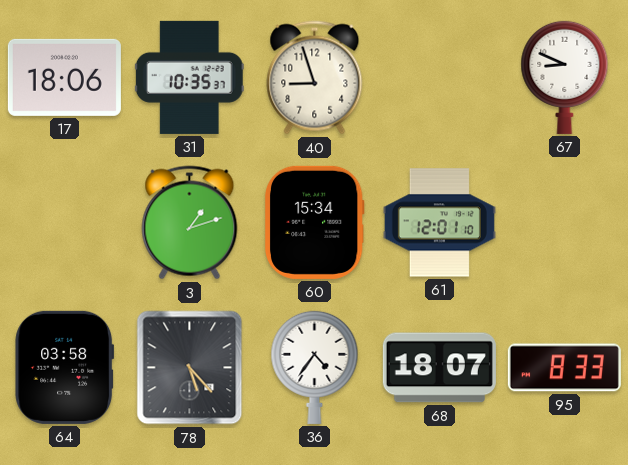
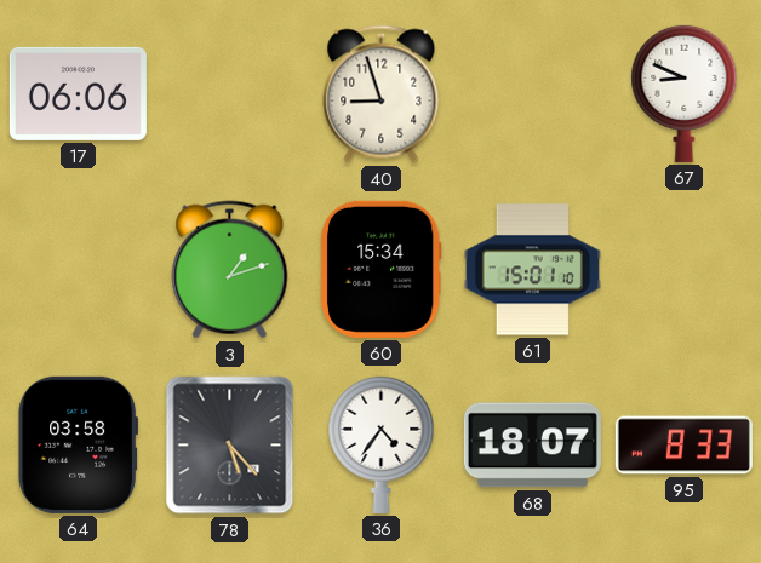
17: 18:06 -> 06:06
31: 10:35 -> none
61: 12:01 -> 15:01
